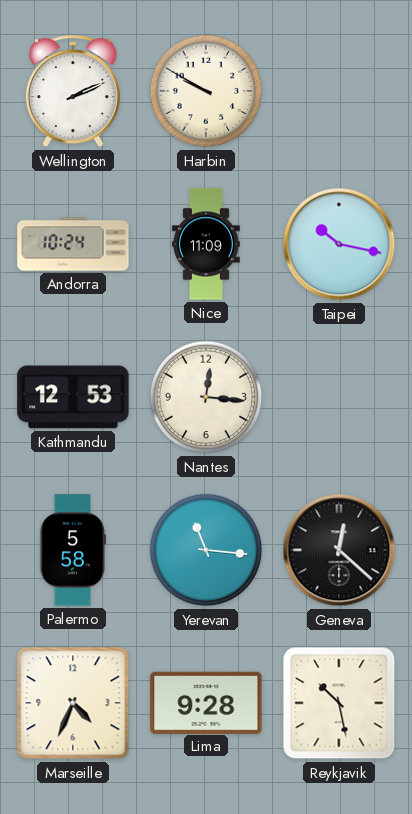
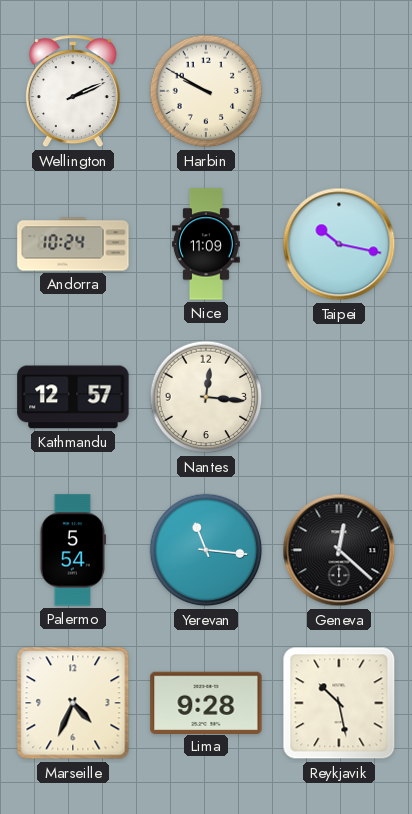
Kathmandu: 12:53 -> 12:57
Palermo: 5:58 -> 5:54
